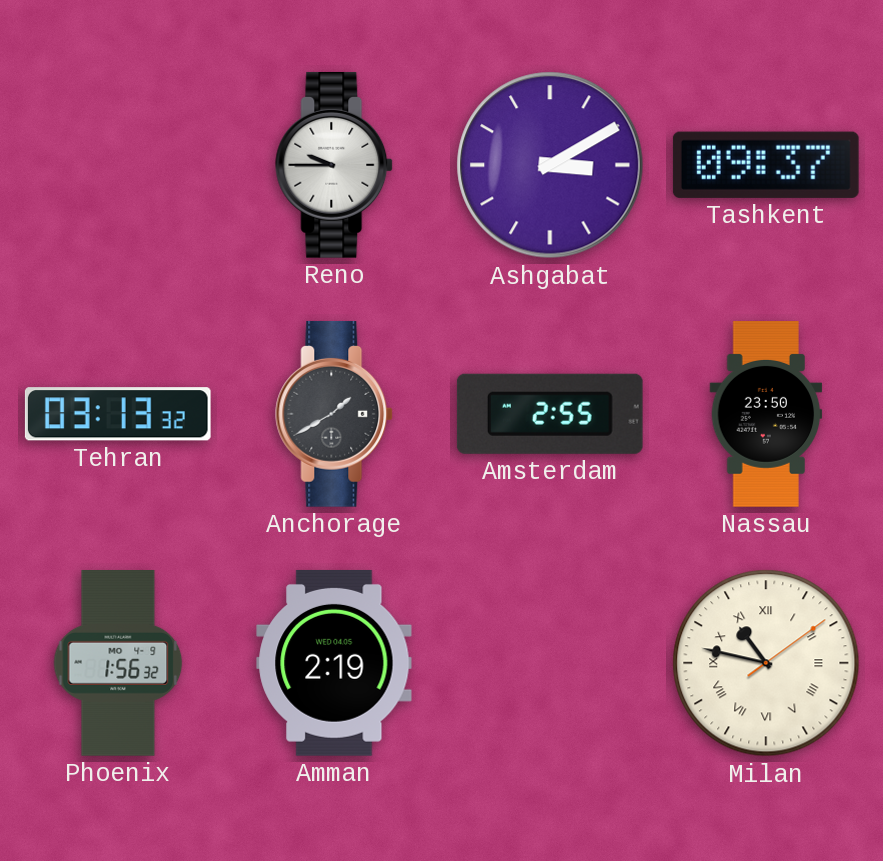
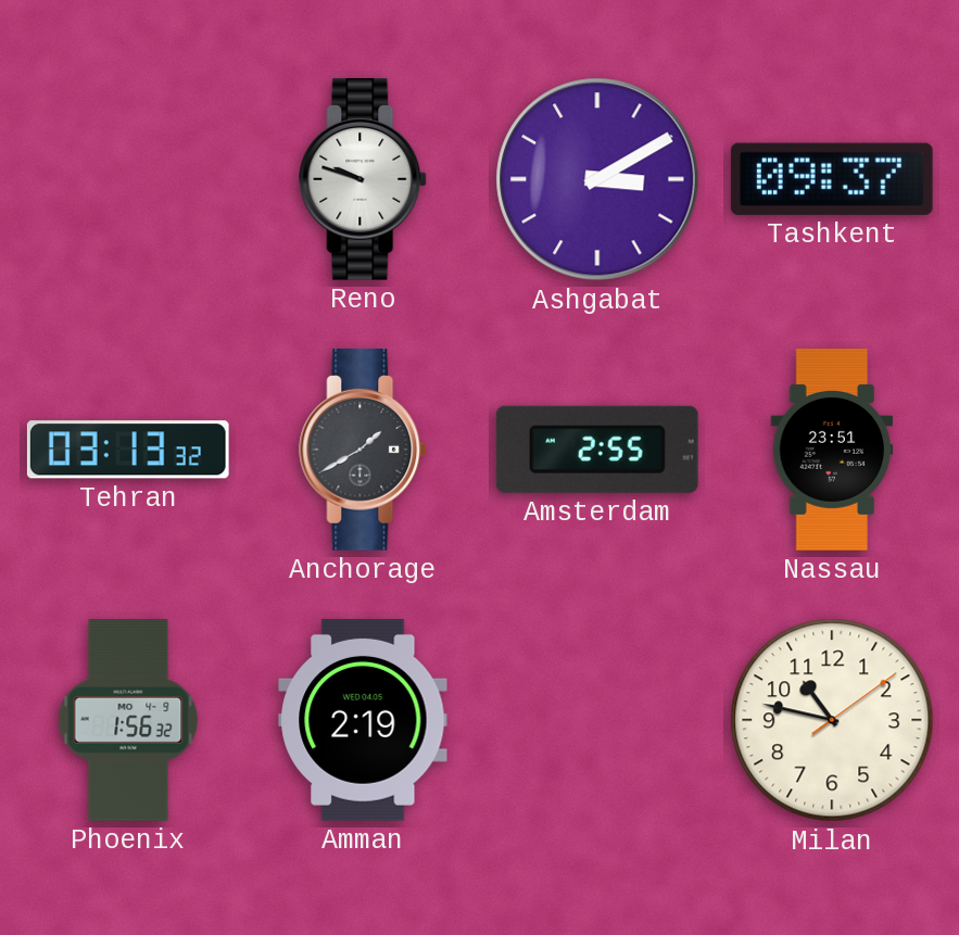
Reno: 9:45 -> 9:48
Nassau: 23:50 -> 23:51
Milan numerals: Roman -> Arabic
